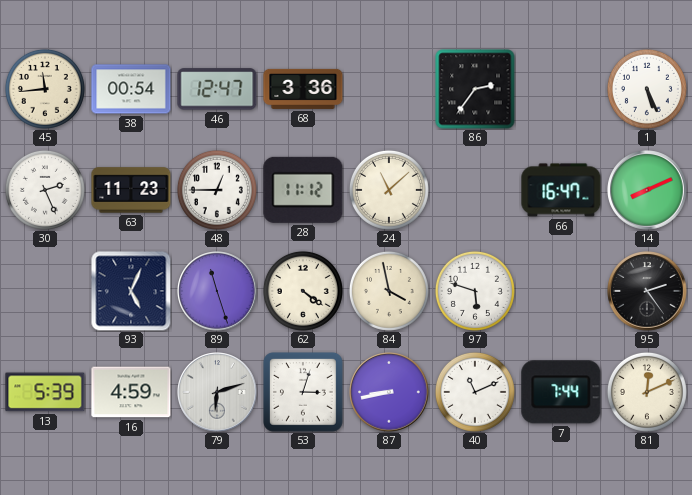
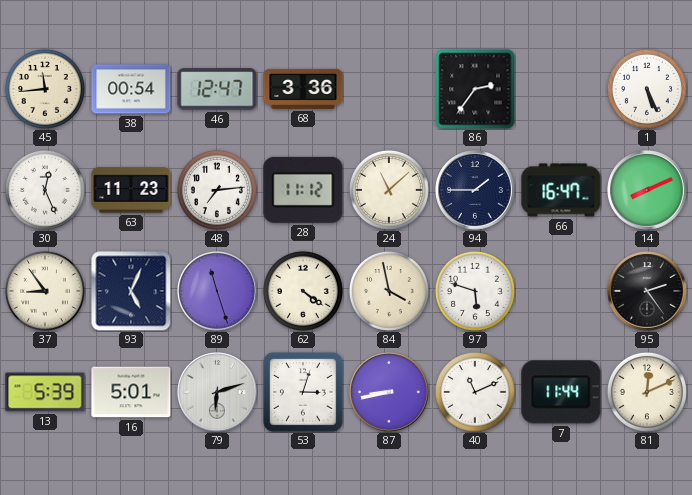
30: 2:26 -> 12:26
48: 12:45 -> 7:14
94: none -> 1:45
37: none -> 8:54
16: 4:59 -> 5:01
7: 7:44 -> 11:44
